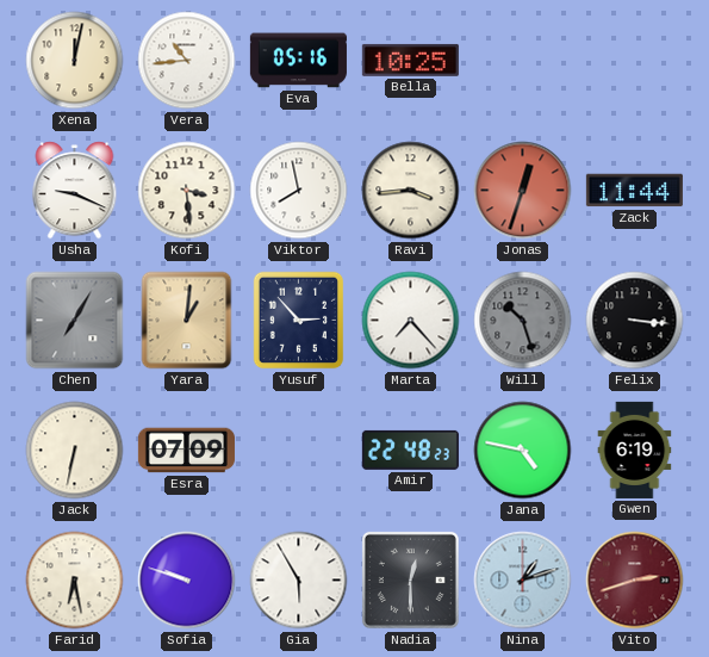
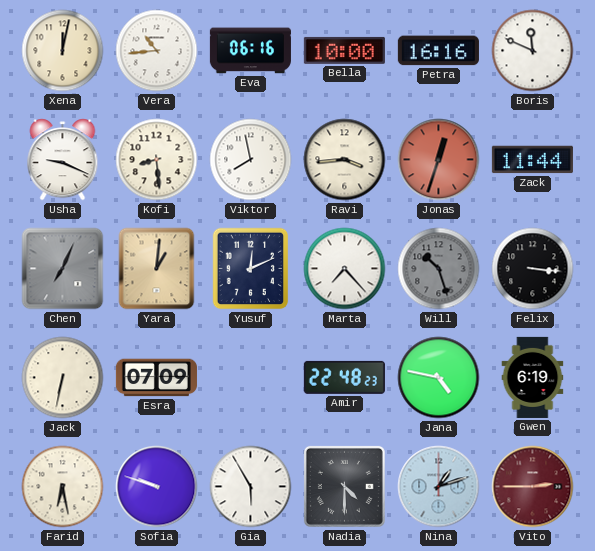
Eva: 05:16 -> 06:16
Bella: 10:25 -> 10:00
Petra: none -> 16:16
Boris: none -> 11:49
Kofi: 3:29 -> 8:29
Chen: 7:05 -> 7:04
Yusuf: 2:53 -> 12:11
Nadia: 12:30 -> 4:30
Vito: 2:42 -> 2:45
